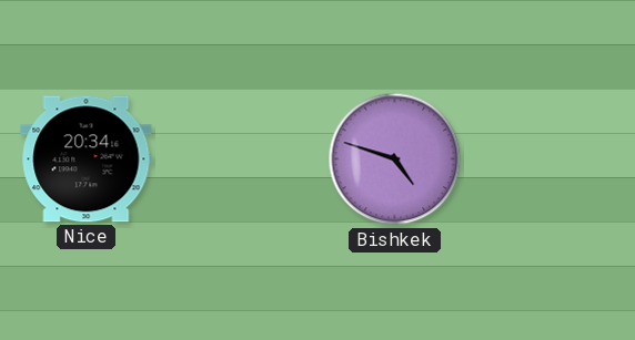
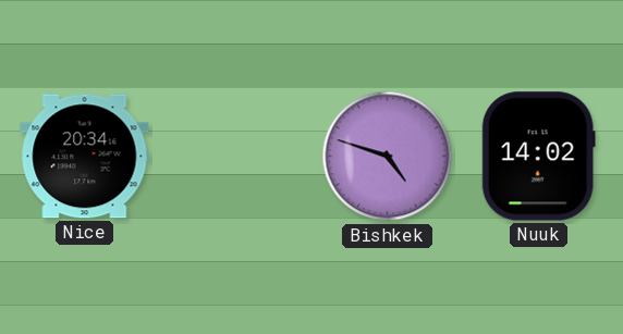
Nuuk: none -> 14:02
